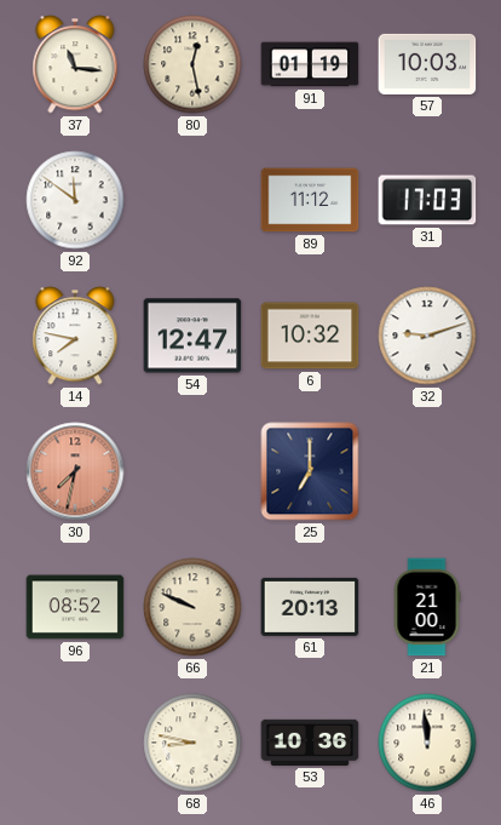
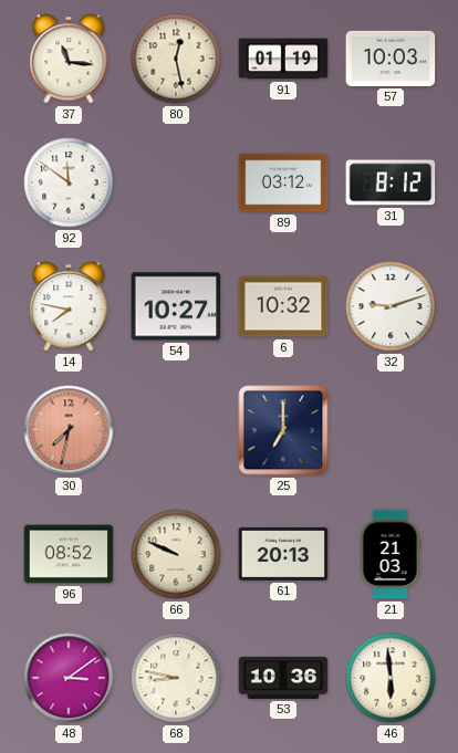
89: 11:12 -> 03:12
31: 17:03 -> 8:12
54: 12:47 -> 10:27
21: 21:00 -> 21:03
48: none -> 3:09
46: 11:59 -> 5:59
